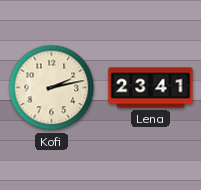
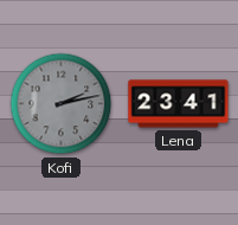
Kofi dial: cream -> grey
